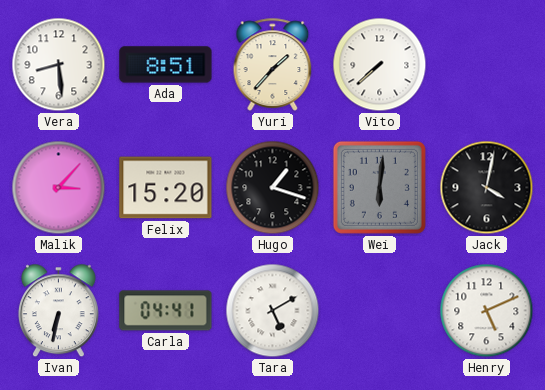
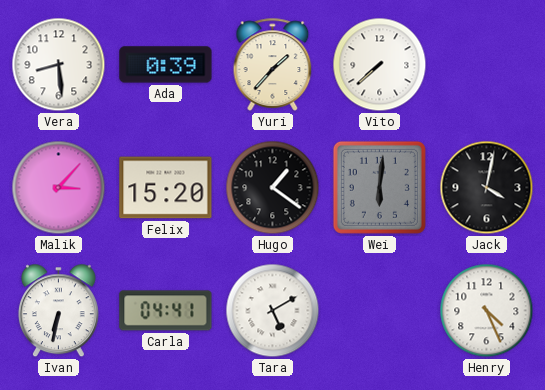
Ada: 8:51 -> 0:39
Hugo: 1:18 -> 1:21
Henry: 5:11 -> 4:26
